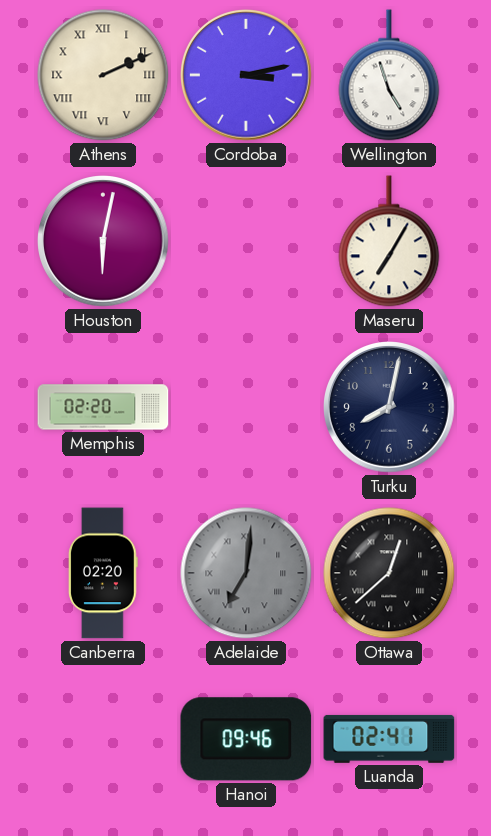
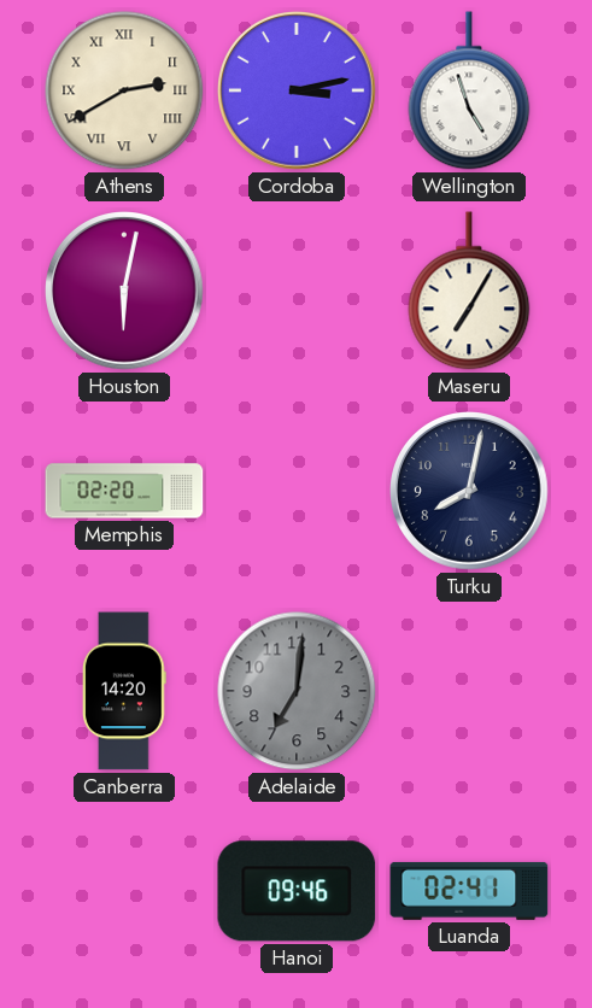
Athens: 2:11 -> 2:40
Canberra: 02:20 -> 14:20
Adelaide numerals: Roman -> Arabic
Ottawa: 12:38 -> none
